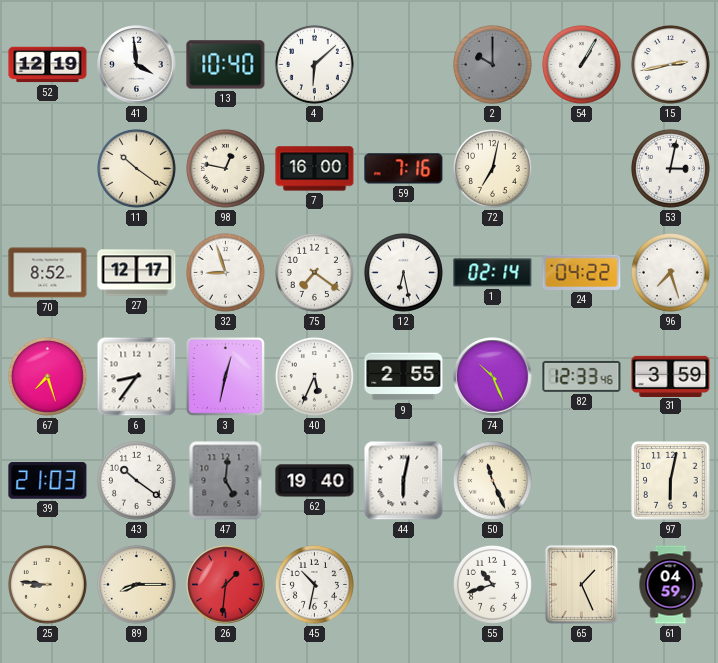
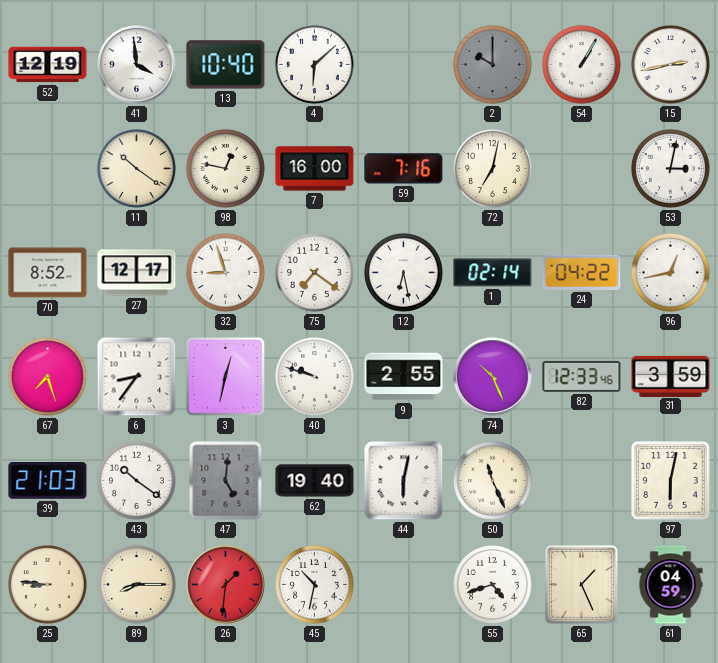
96: 7:27 -> 12:43
40: 5:34 -> 9:48
55: 10:42 -> 4:42
